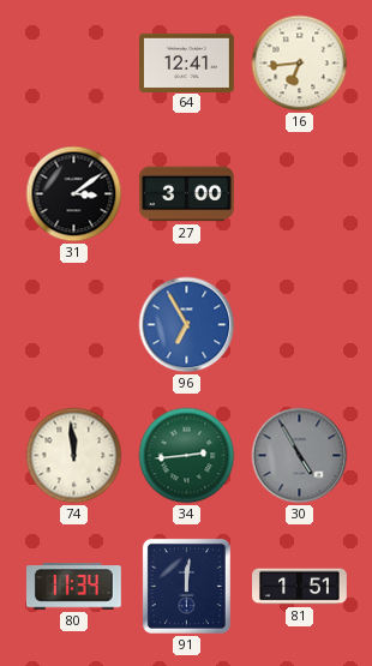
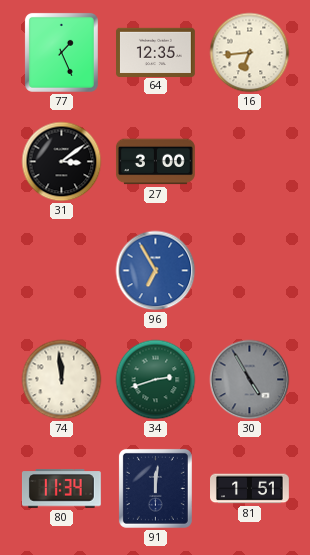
77: none -> 1:26
64: 12:41 -> 12:35
34: 2:44 -> 2:42
